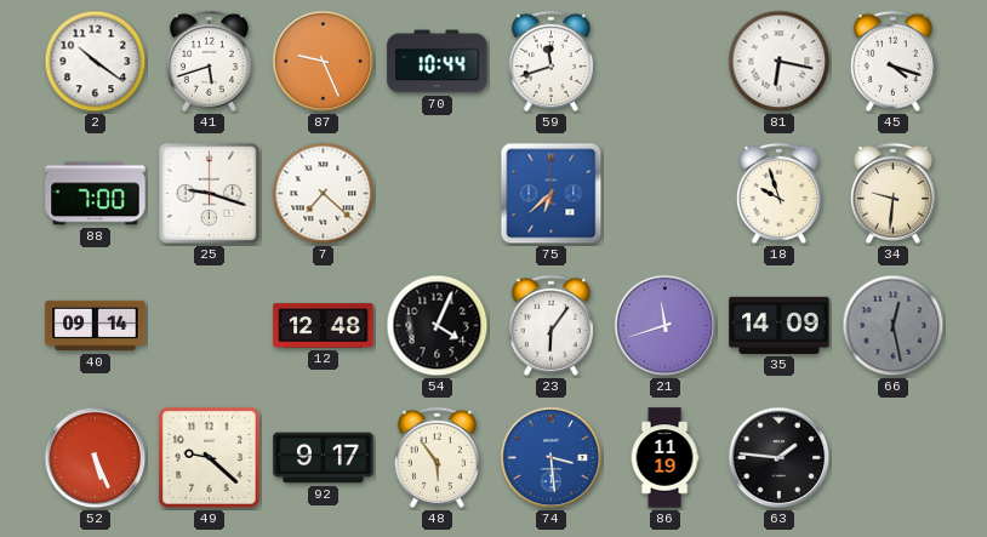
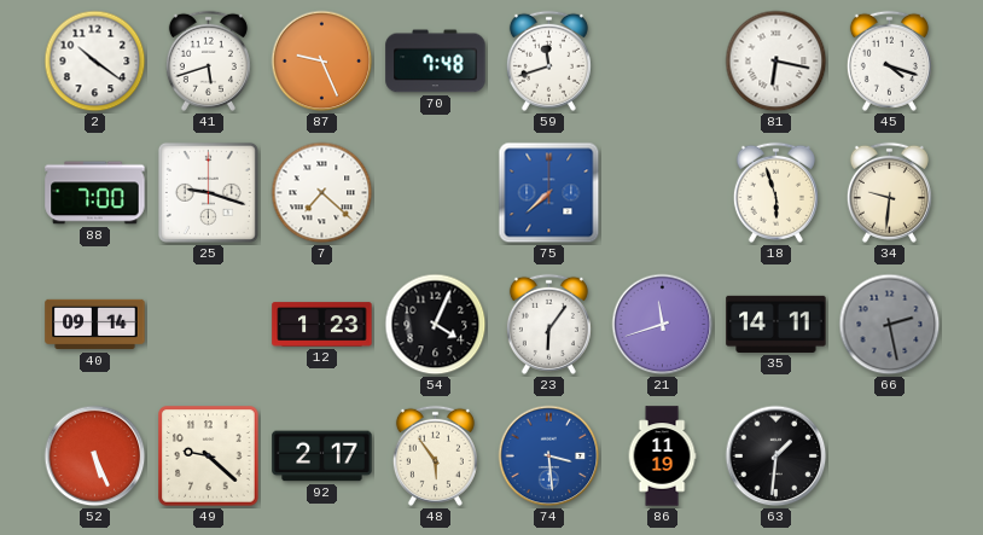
70: 10:44 -> 7:48
75: 6:38 -> 7:38
18: 9:57 -> 5:57
12: 12:48 -> 1:23
35: 14:09 -> 14:11
66: 12:28 -> 2:28
92: 9:17 -> 2:17
63: 1:46 -> 1:31
